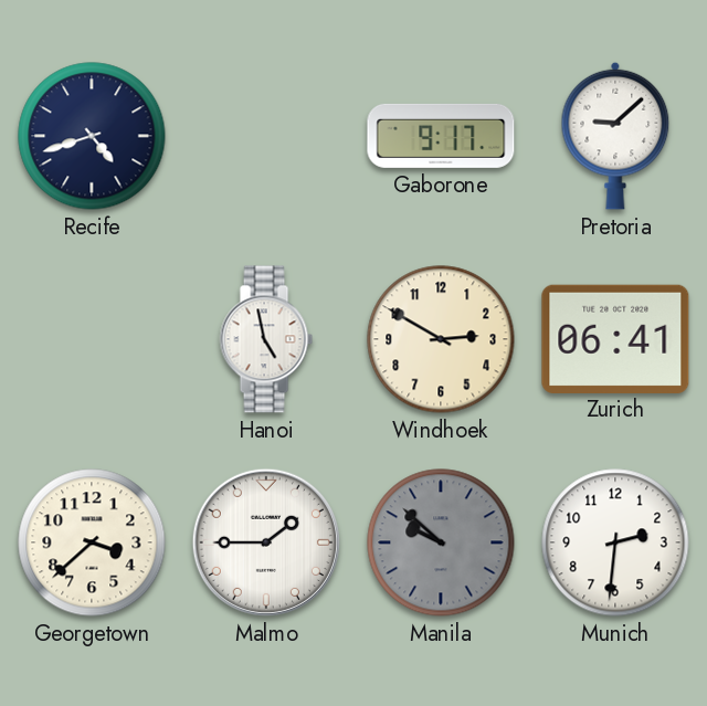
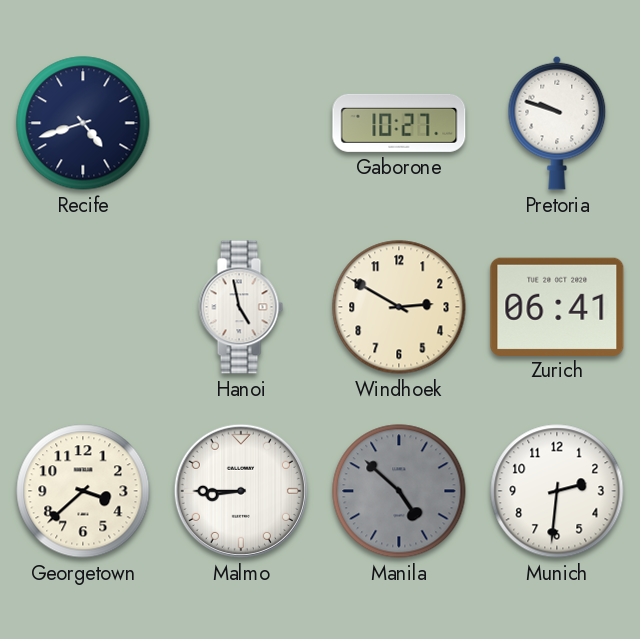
Gaborone: 9:17 -> 10:27
Pretoria: 9:08 -> 9:48
Malmo: 1:45 -> 8:45
Manila: 9:52 -> 4:52
